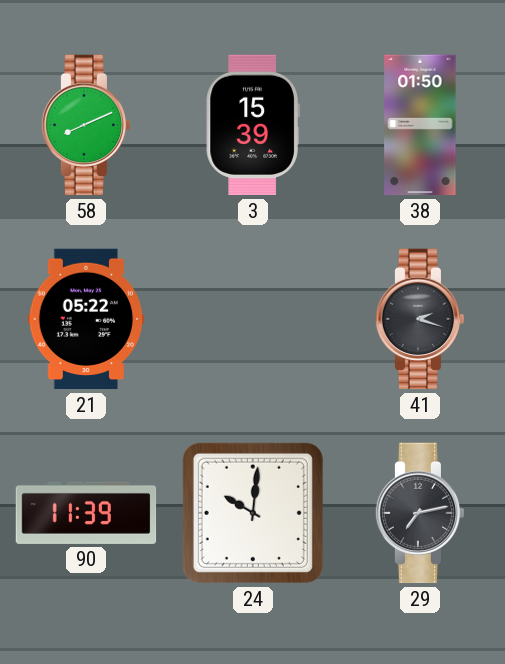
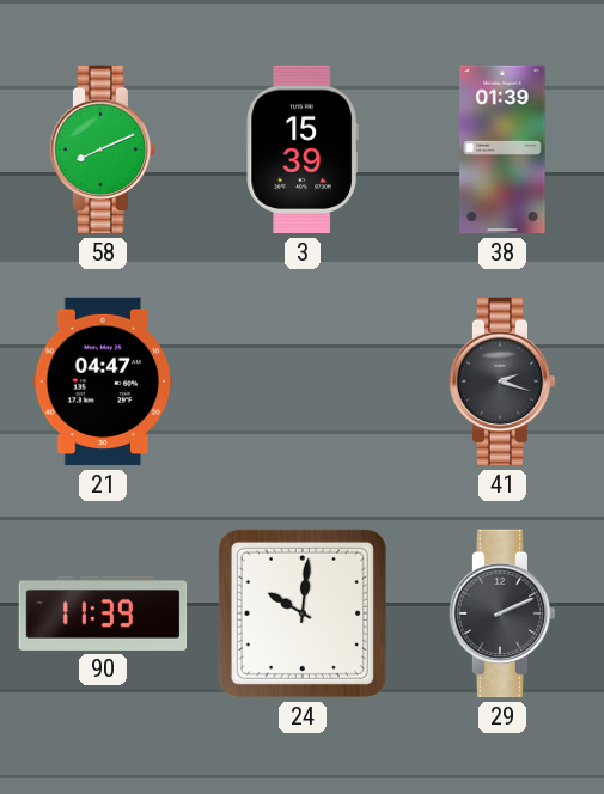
38: 01:50 -> 01:39
21: 05:22 -> 04:47
29: 7:13 -> 2:11
